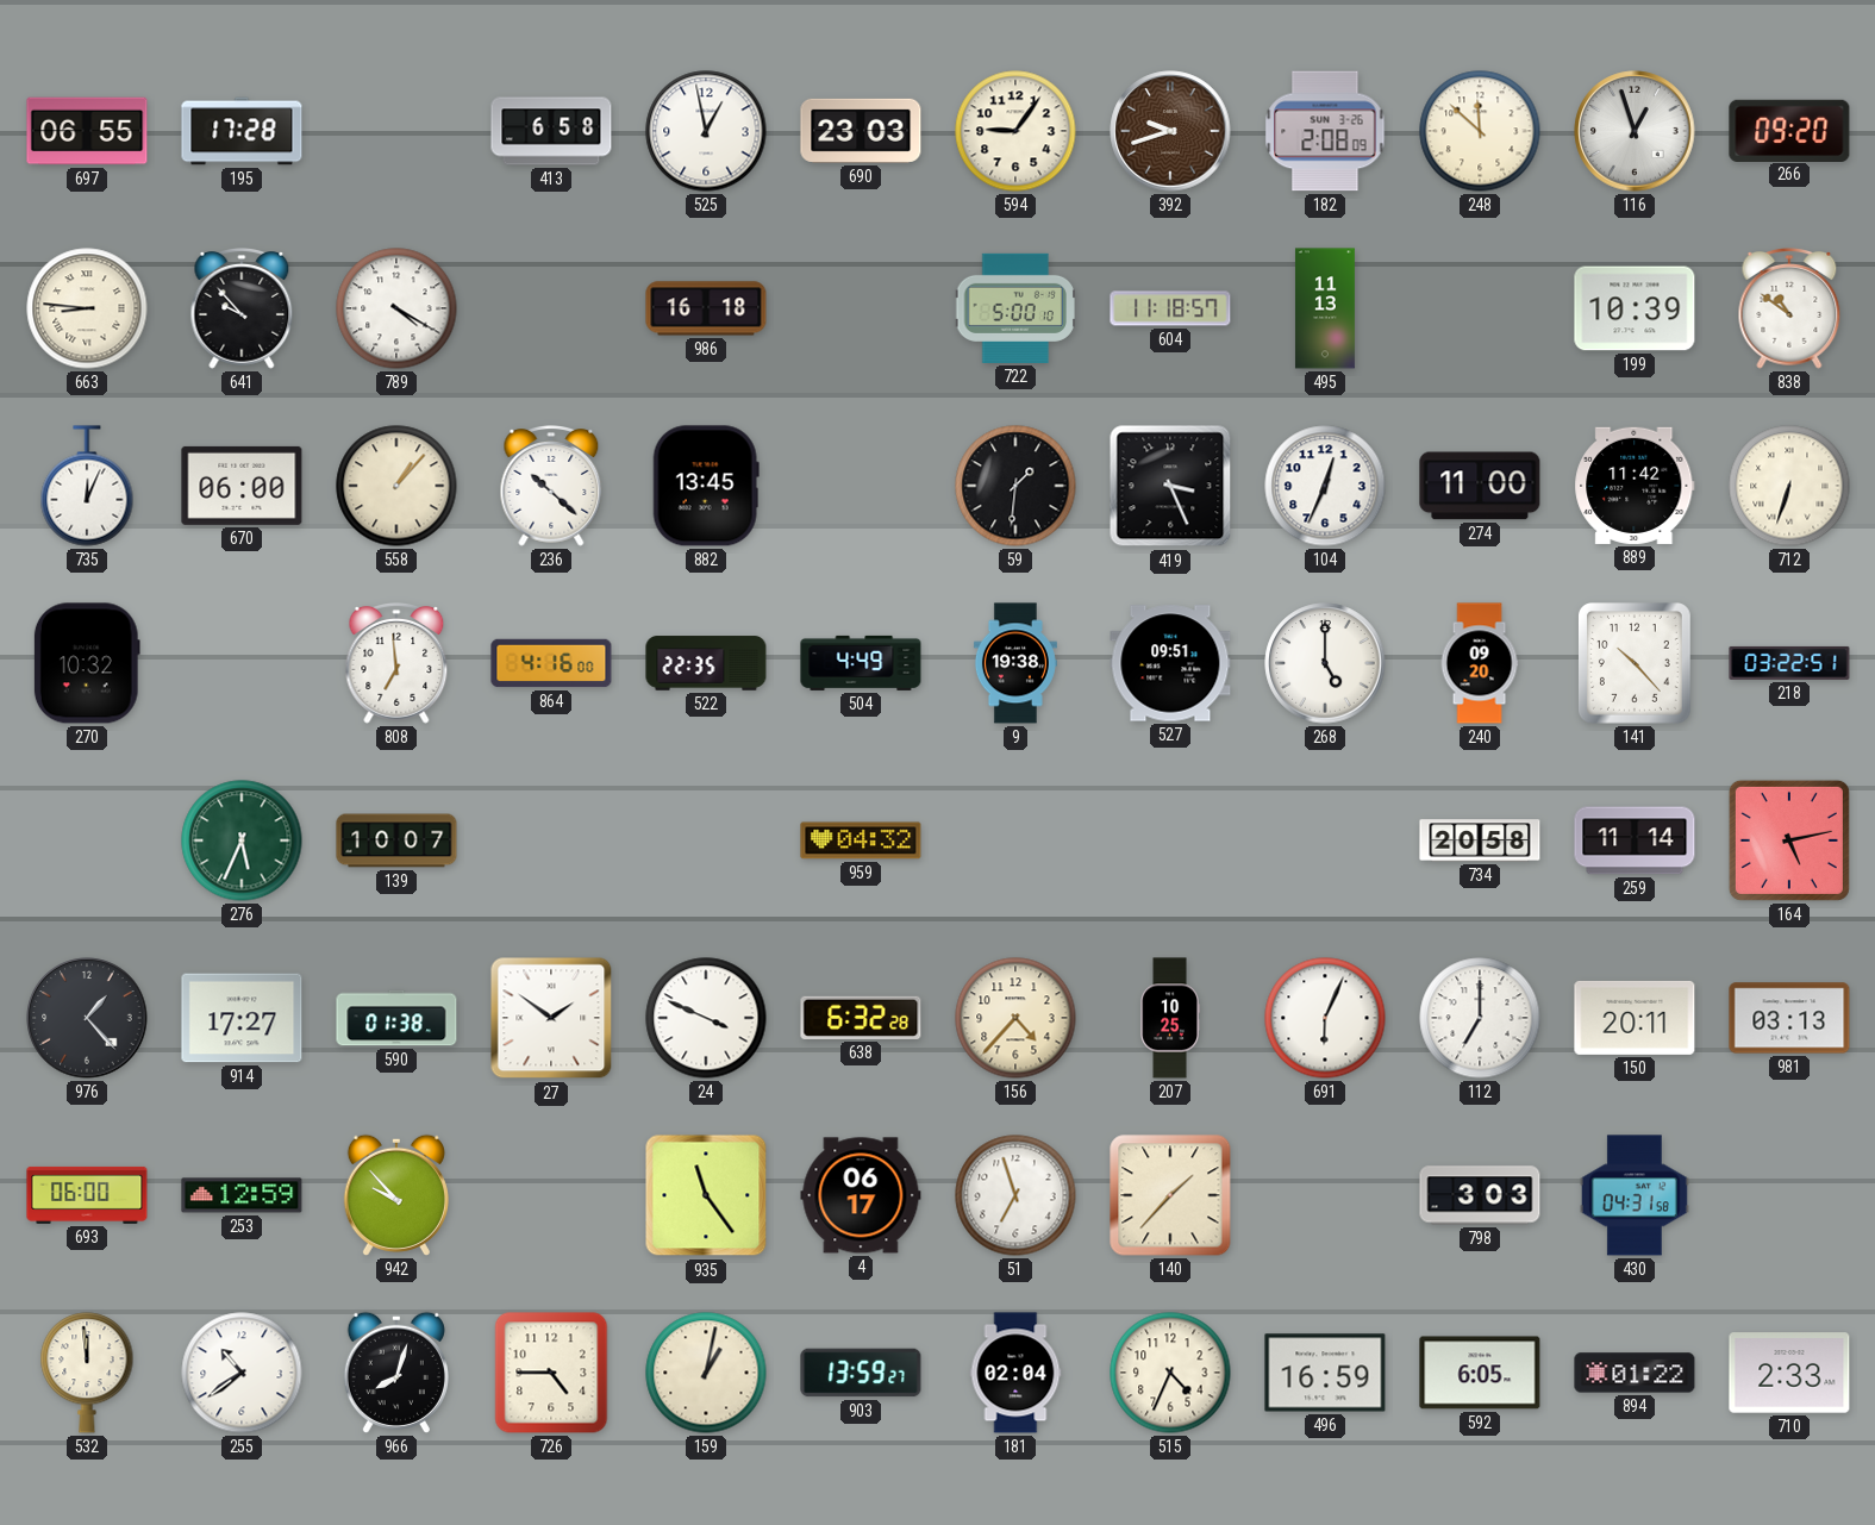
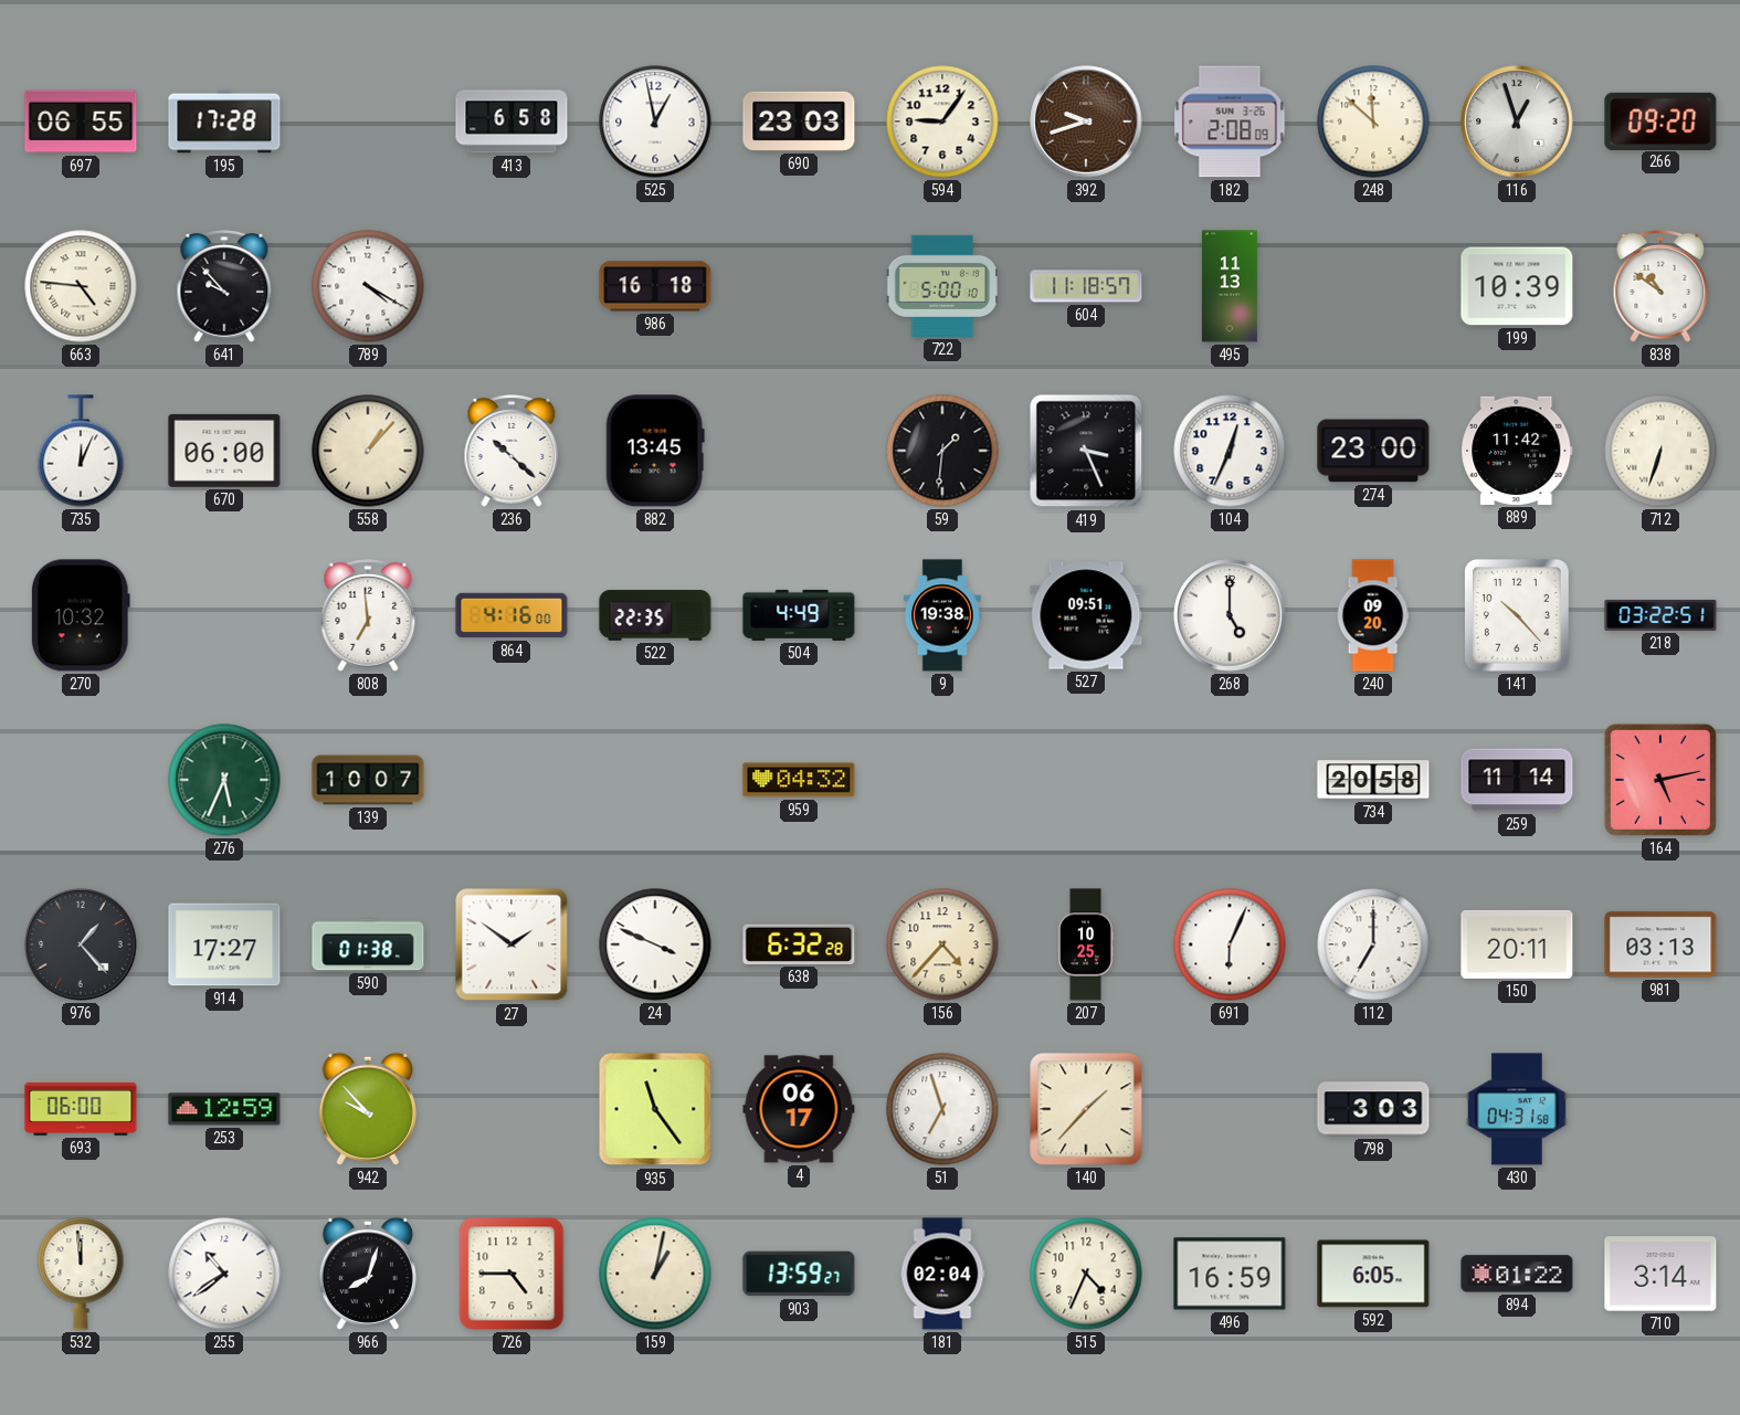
663: 8:46 -> 4:46
274: 11:00 -> 23:00
710: 2:33 -> 3:14
